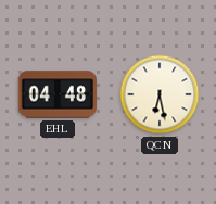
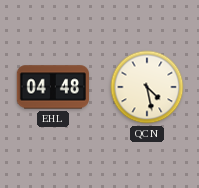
QCN: 6:28 -> 4:28
